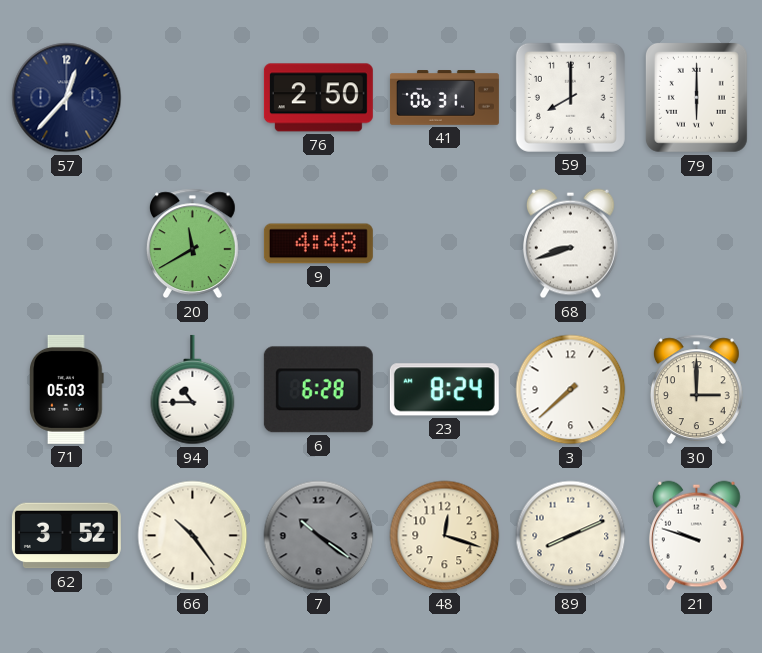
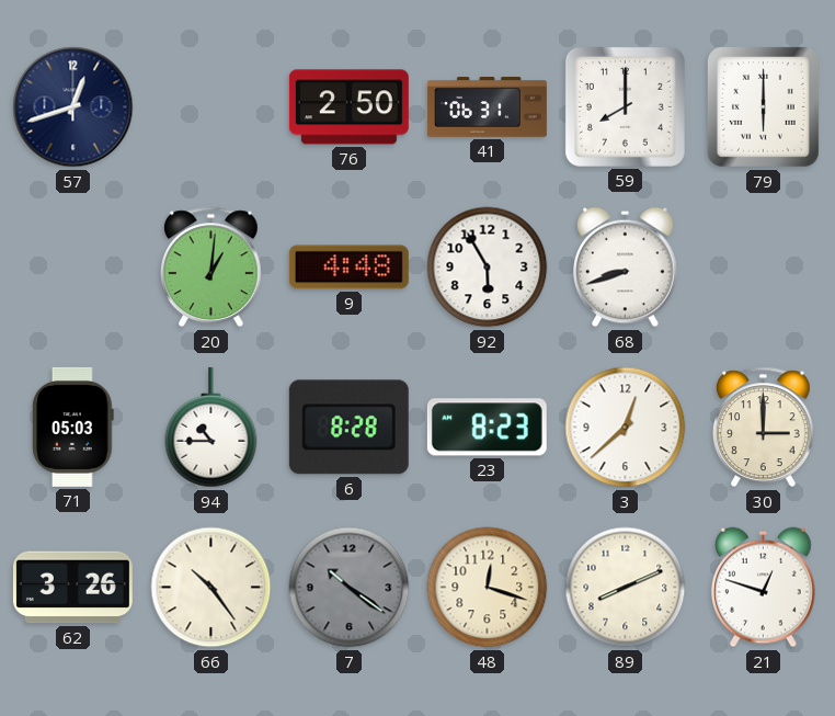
57: 12:37 -> 12:42
20: 11:40 -> 1:01
92: none -> 5:55
6: 6:28 -> 8:28
23: 8:24 -> 8:23
3: 7:38 -> 12:38
62: 3:52 -> 3:26
21: 9:48 -> 12:48
